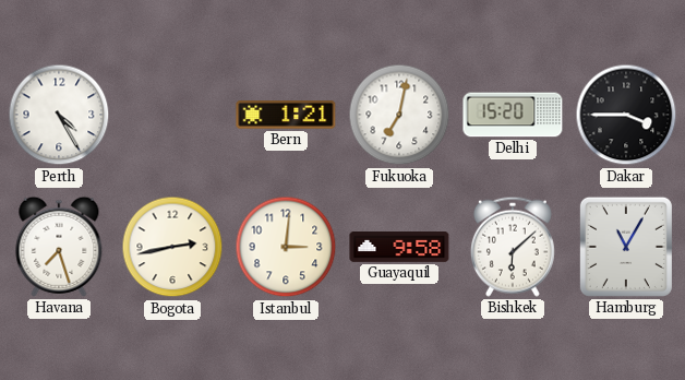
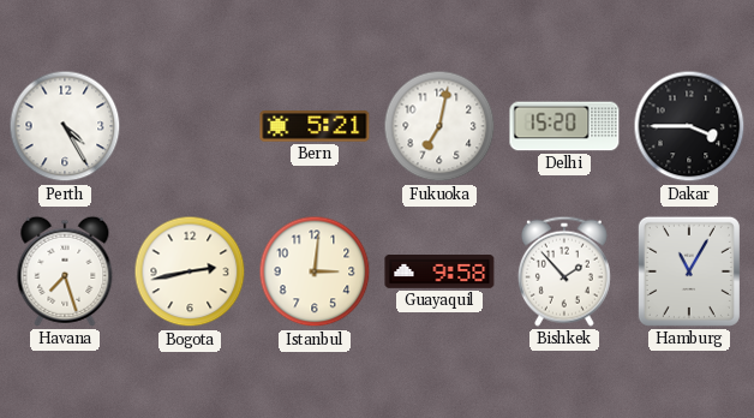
Bern: 1:21 -> 5:21
Bishkek: 6:08 -> 1:53
